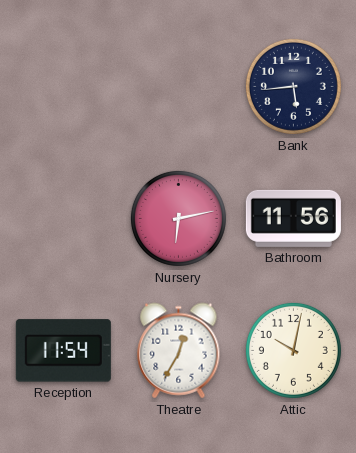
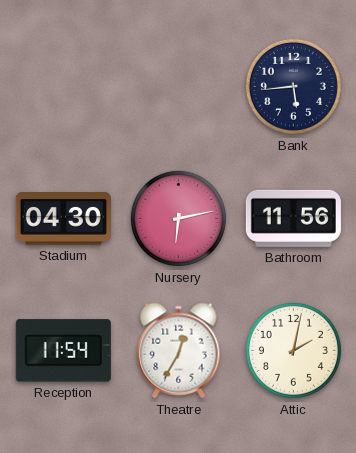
Stadium: none -> 04:30
Attic: 10:02 -> 2:02
